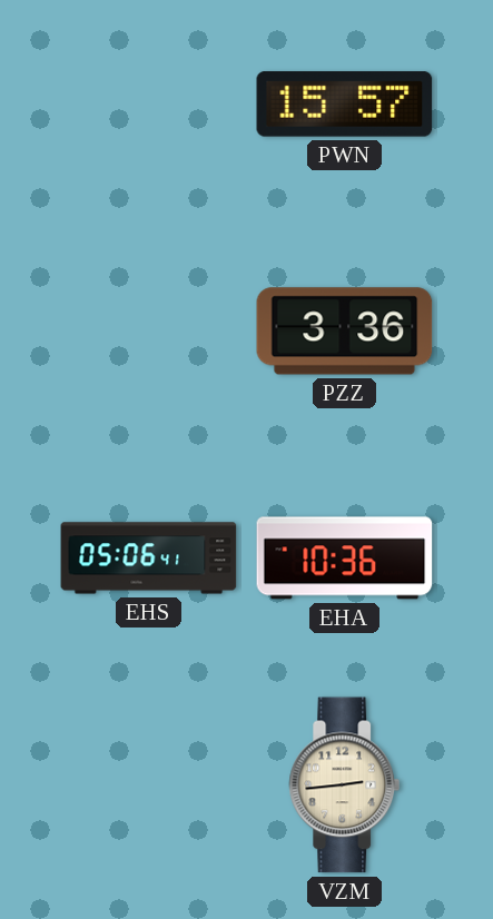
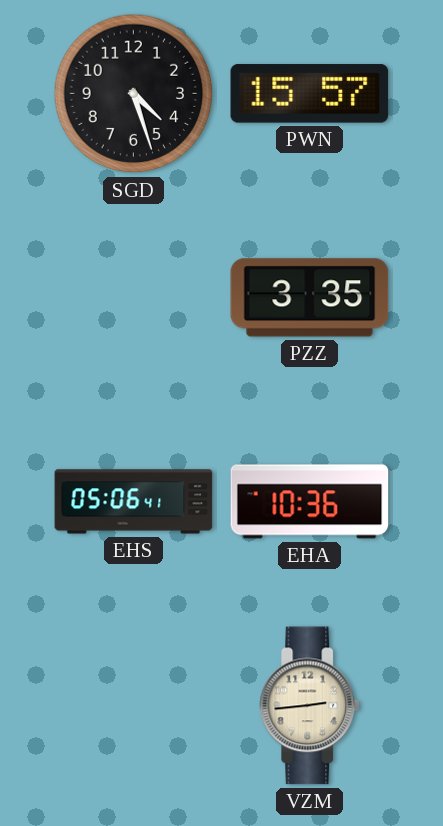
SGD: none -> 4:27
PZZ: 3:36 -> 3:35
